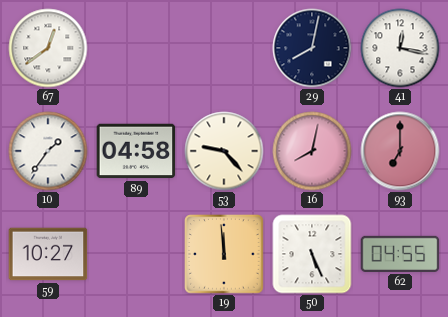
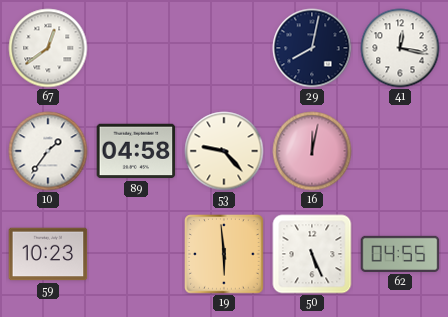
16: 8:02 -> 12:02
93: 7:00 -> none
59: 10:27 -> 10:23
19: 11:59 -> 5:59
